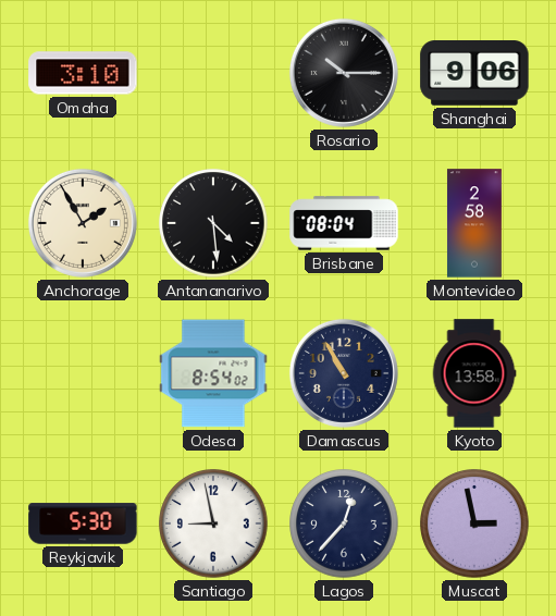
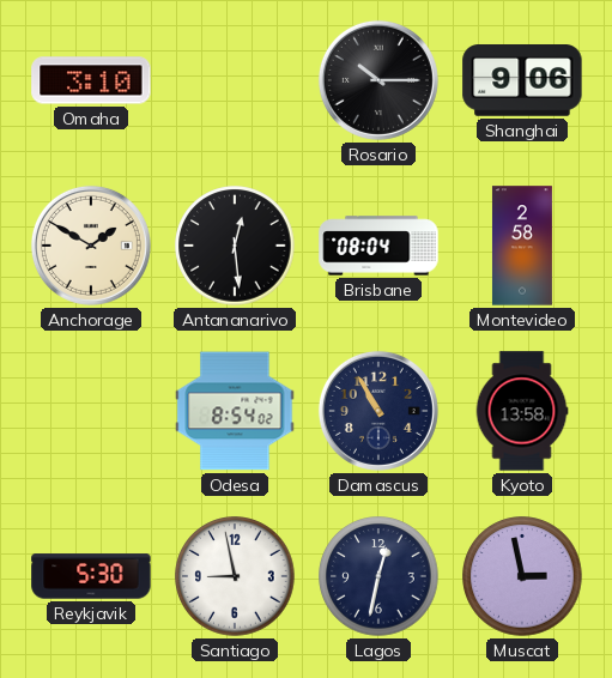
Anchorage: 1:55 -> 1:50
Antananarivo: 4:29 -> 12:29
Lagos: 12:37 -> 12:32
